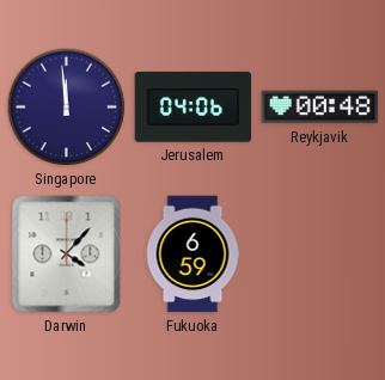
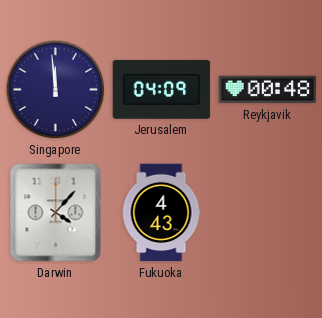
Jerusalem: 04:06 -> 04:09
Fukuoka: 6:59 -> 4:43
